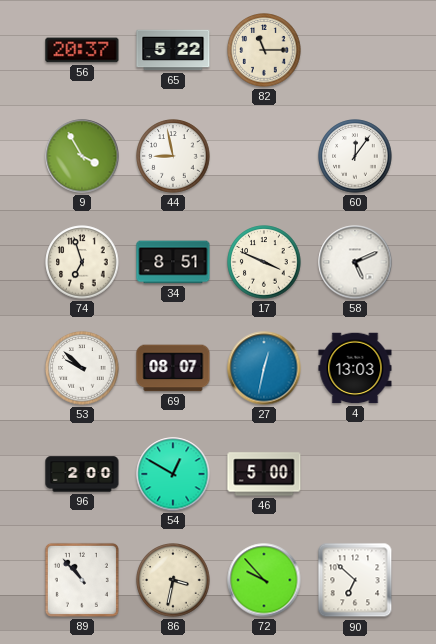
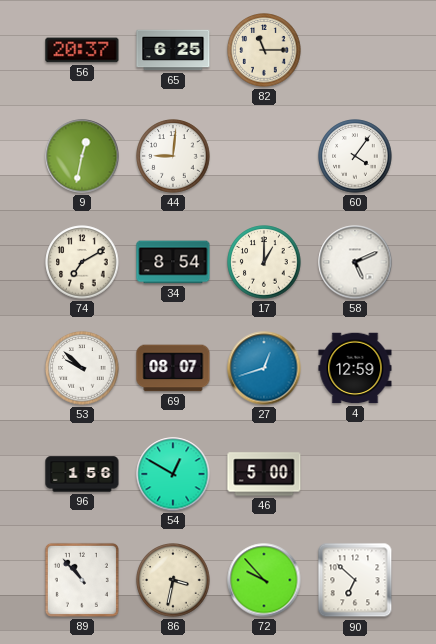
65: 5:22 -> 6:25
9: 3:55 -> 12:32
44: 8:58 -> 9:01
60: 12:06 -> 4:06
74: 6:57 -> 7:10
34: 8:51 -> 8:54
17: 3:49 -> 1:00
27: 12:32 -> 12:42
4: 13:03 -> 12:59
96: 2:00 -> 1:56
